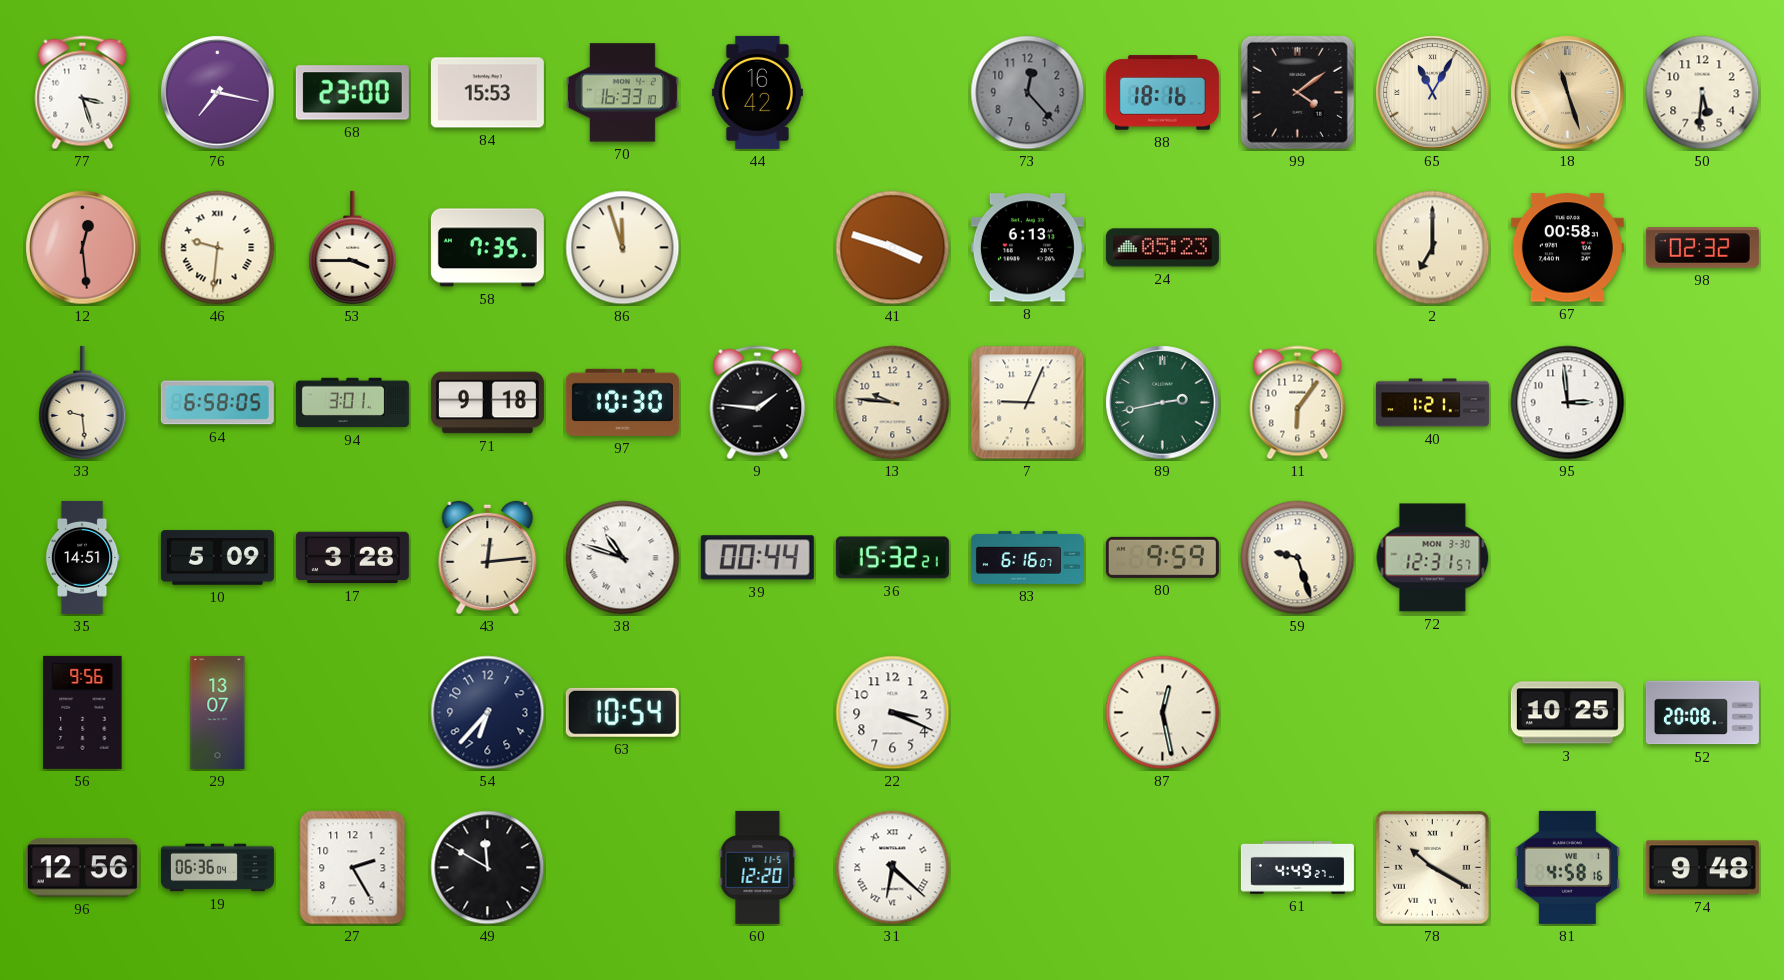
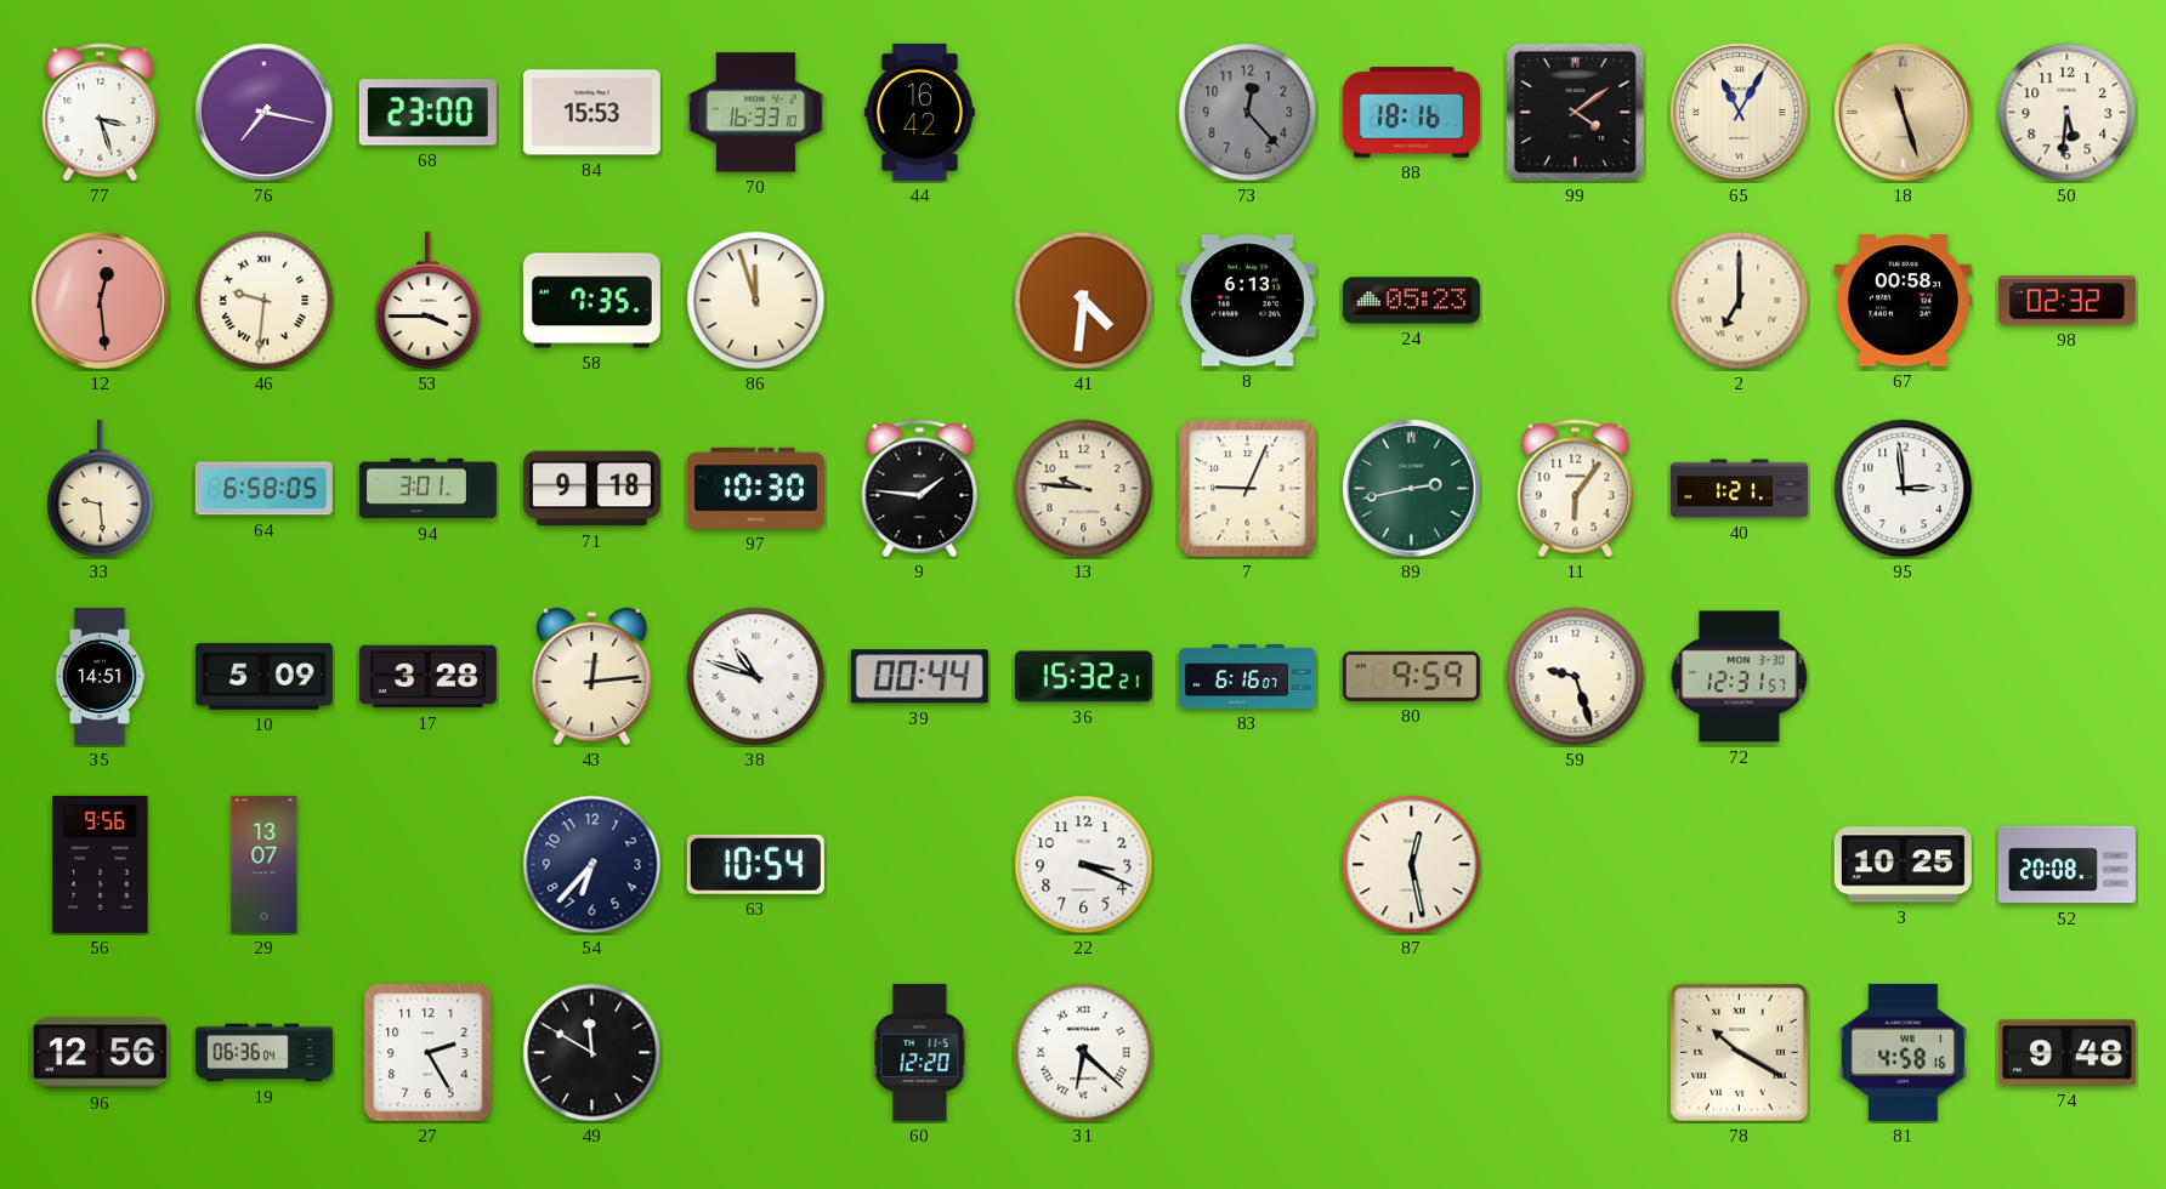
41: 3:48 -> 4:31
61: 4:49 -> none
